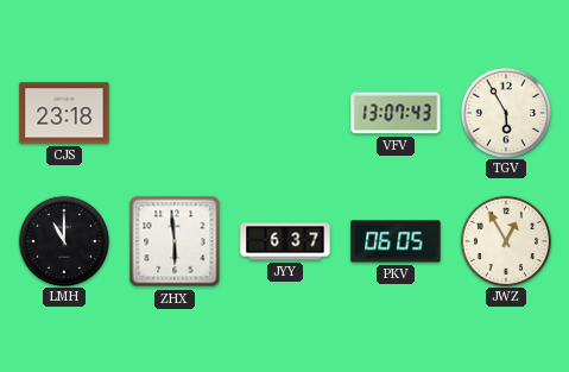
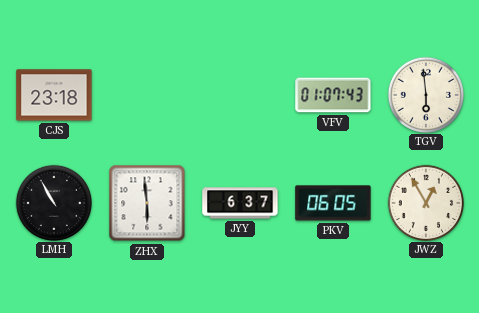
VFV: 13:07 -> 01:07
TGV: 5:55 -> 5:59
LMH: 11:00 -> 10:55
